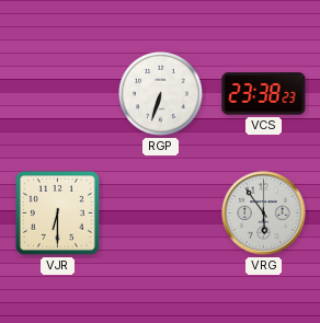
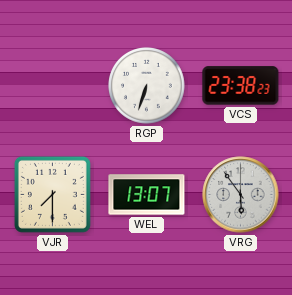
VJR: 6:30 -> 7:30
WEL: none -> 13:07
